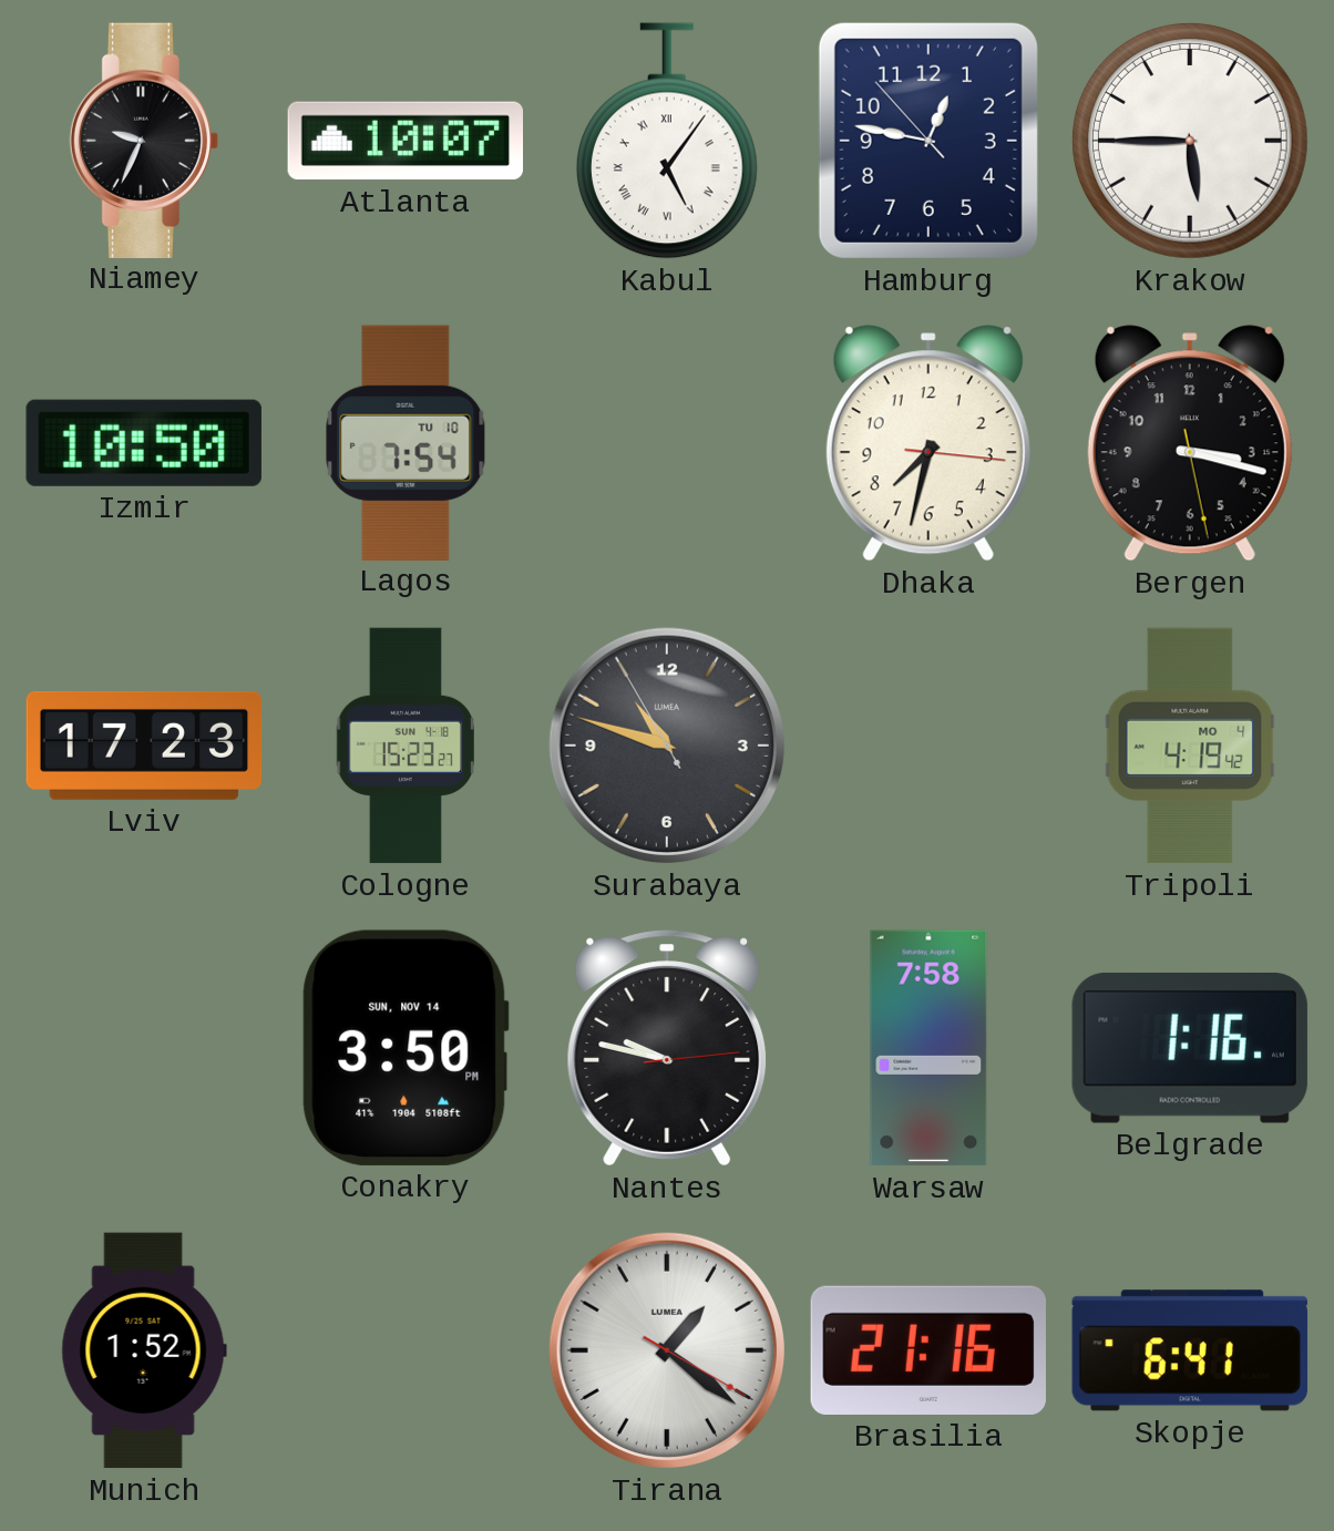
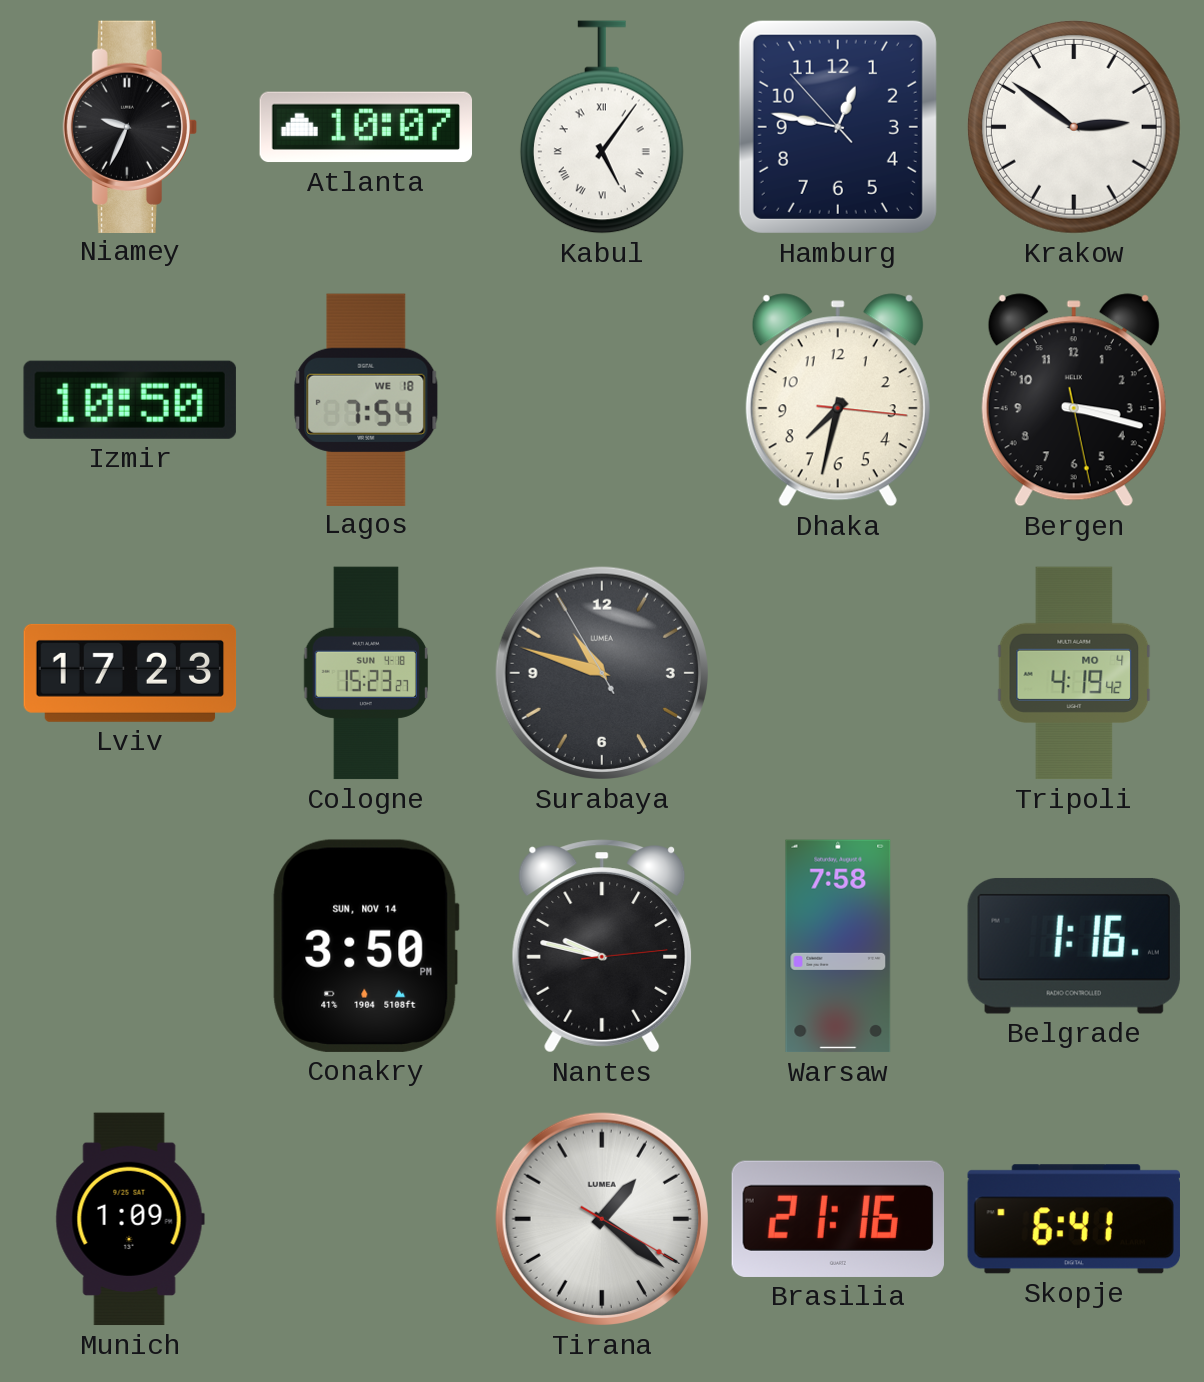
Krakow: 5:45 -> 2:51
Lagos date: TU 10 -> WE 18
Munich: 1:52 -> 1:09
